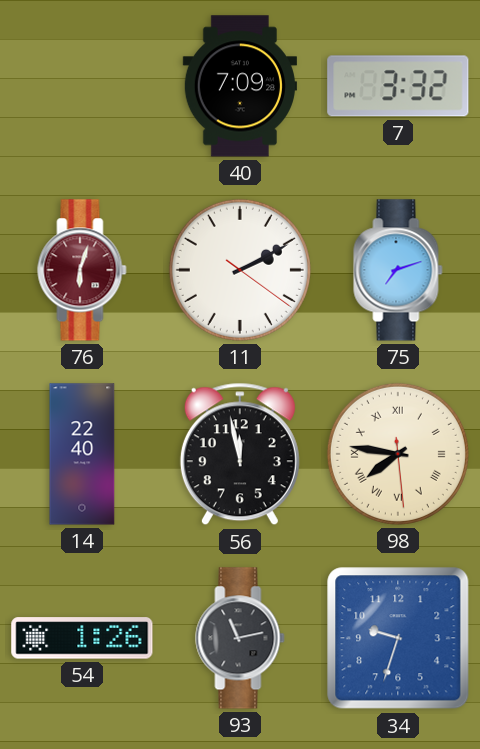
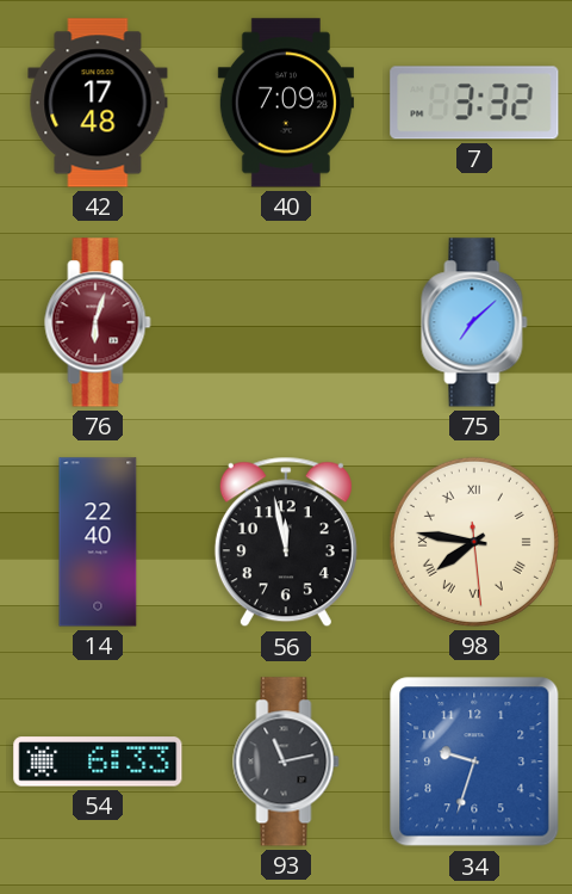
42: none -> 17:48
11: 2:10 -> none
75: 7:12 -> 7:08
54: 1:26 -> 6:33
